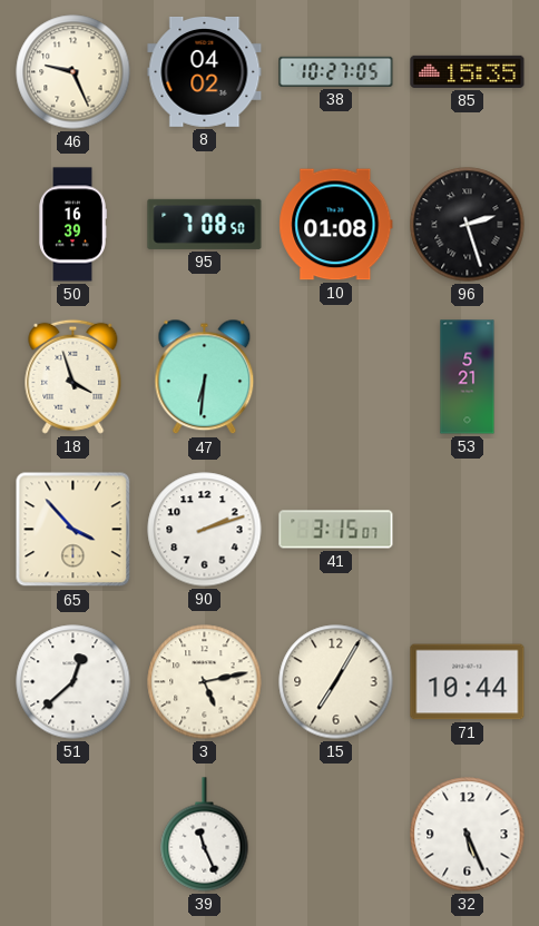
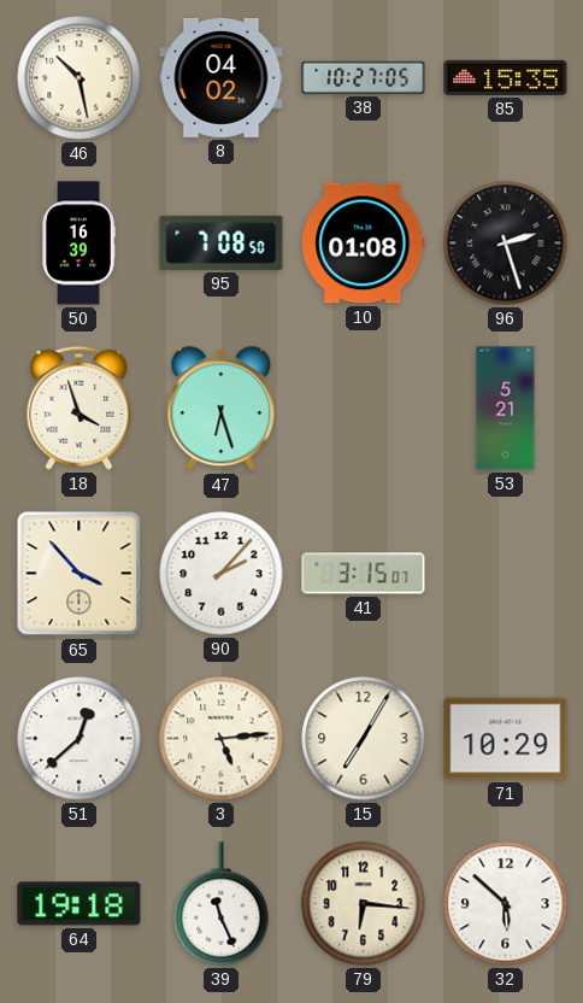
46: 9:26 -> 10:28
47: 6:31 -> 6:27
90: 2:12 -> 2:07
3: 5:13 -> 5:14
71: 10:44 -> 10:29
64: none -> 19:18
79: none -> 6:16
32: 5:26 -> 5:52
